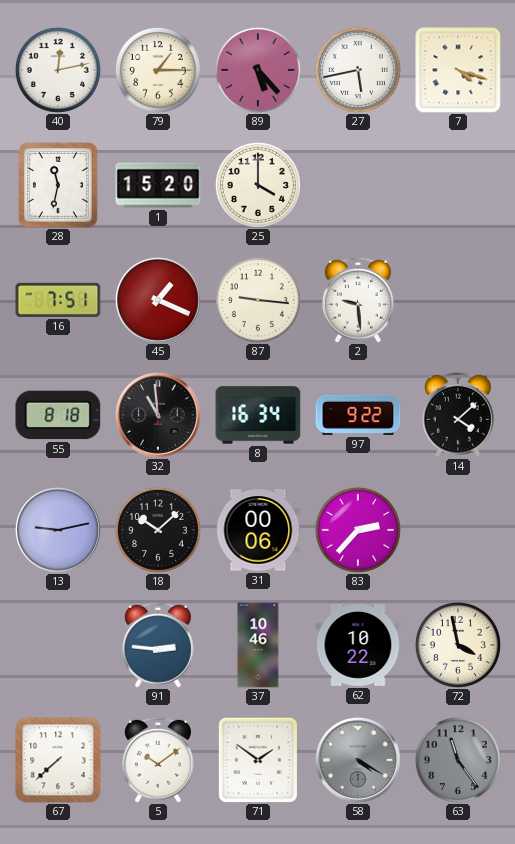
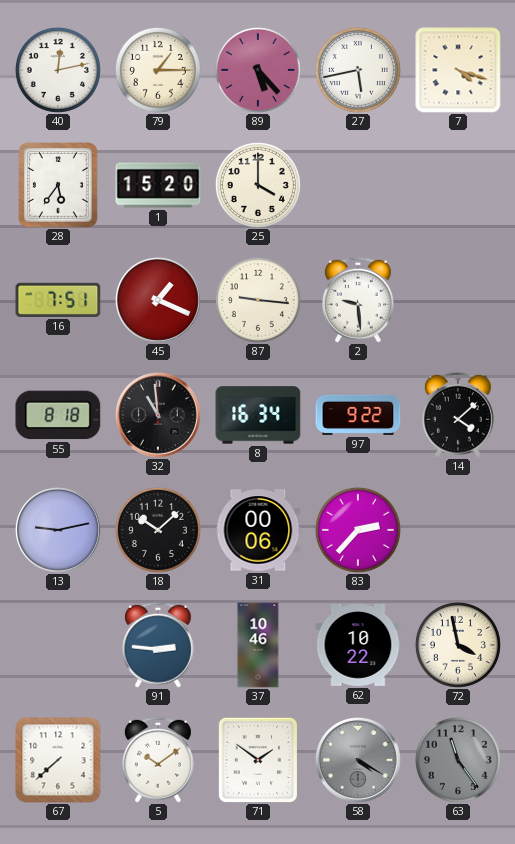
28: 11:32 -> 5:36
